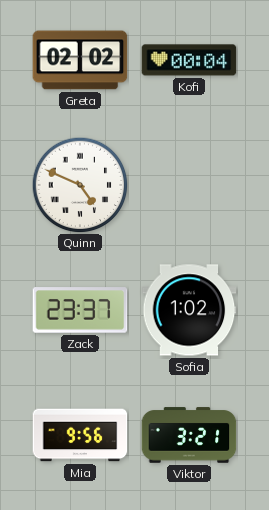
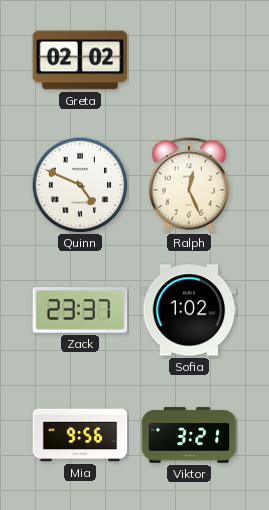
Kofi: 00:04 -> none
Ralph: none -> 12:26
